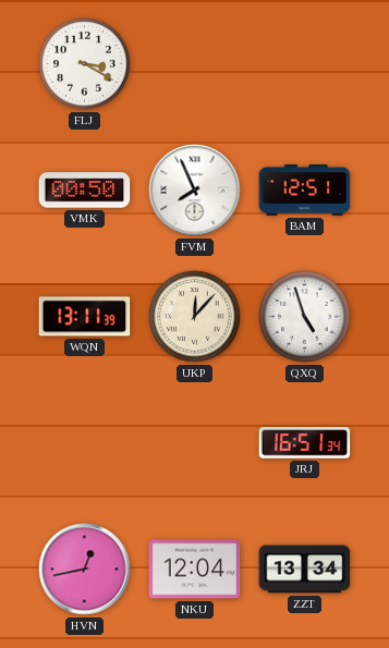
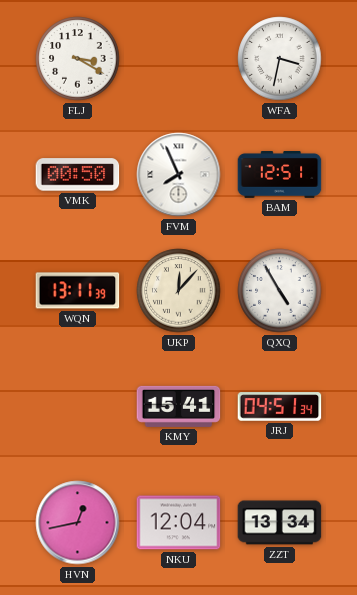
WFA: none -> 3:32
QXQ: 4:57 -> 4:55
KMY: none -> 15:41
JRJ: 16:51 -> 04:51
